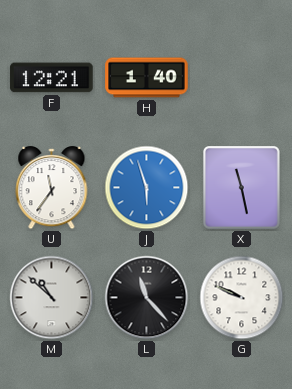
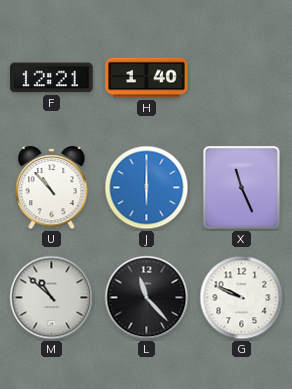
U: 11:36 -> 10:53
J: 5:57 -> 6:00
X: 11:28 -> 11:26
